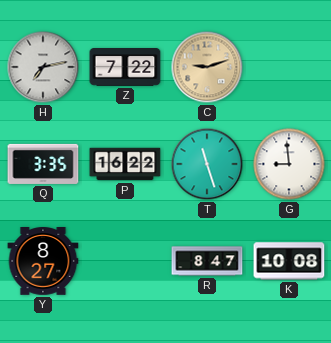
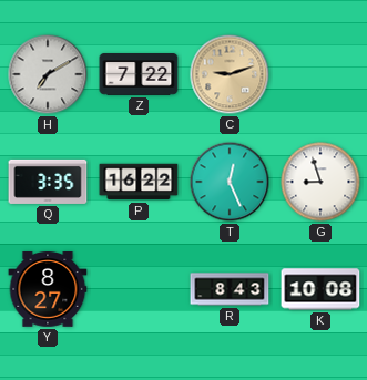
H: 7:13 -> 7:10
T: 11:27 -> 12:26
G: 8:59 -> 8:57
R: 8:47 -> 8:43
